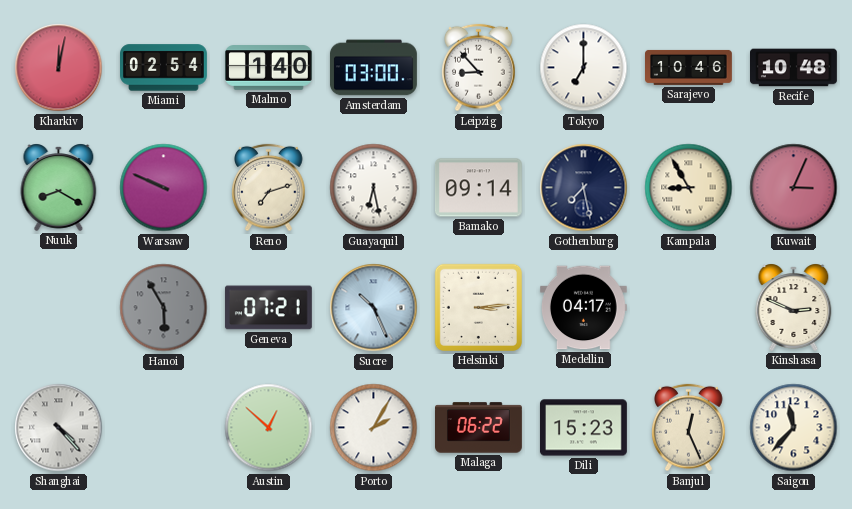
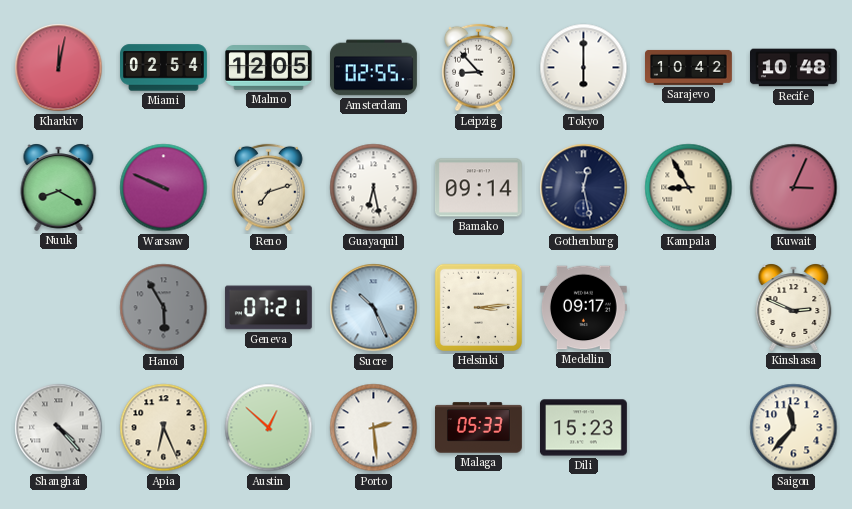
Malmo: 1:40 -> 12:05
Amsterdam: 03:00 -> 02:55
Tokyo: 7:00 -> 6:00
Sarajevo: 10:46 -> 10:42
Gothenburg: 7:28 -> 12:28
Medellin: 04:17 -> 09:17
Apia: none -> 6:26
Porto: 2:05 -> 2:29
Malaga: 06:22 -> 05:33
Banjul: 12:26 -> none
